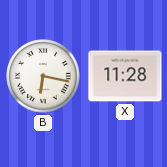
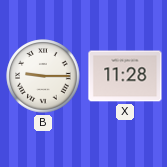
B: 6:17 -> 9:15
